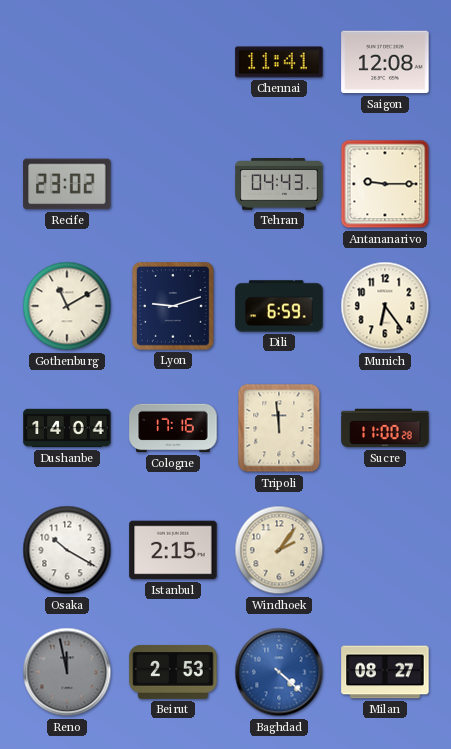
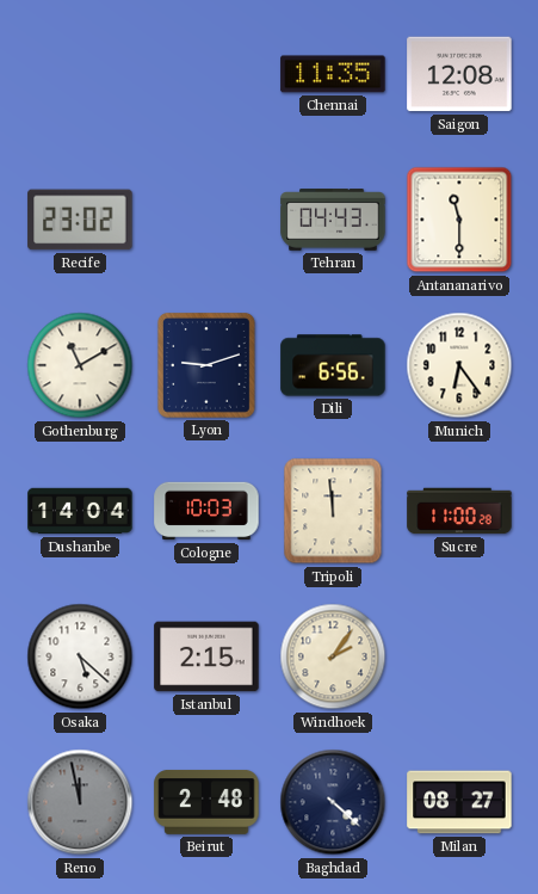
Chennai: 11:41 -> 11:35
Antananarivo: 9:15 -> 11:30
Dili: 6:59 -> 6:56
Cologne: 17:16 -> 10:03
Osaka: 10:20 -> 5:22
Beirut: 2:53 -> 2:48
Baghdad dial: blue -> navy
